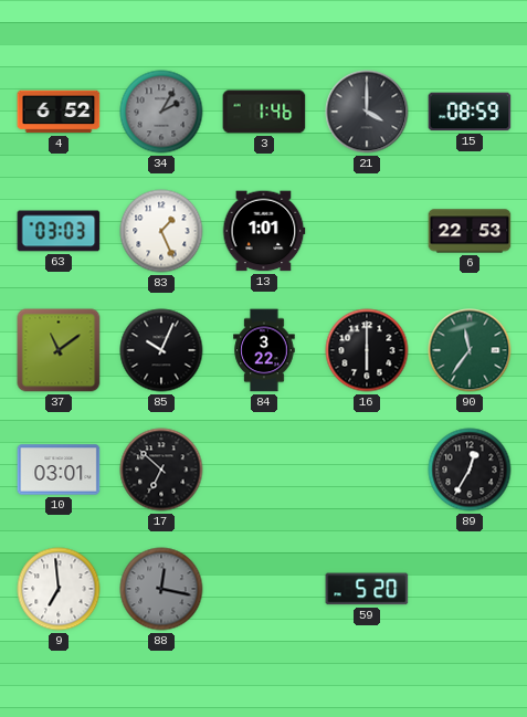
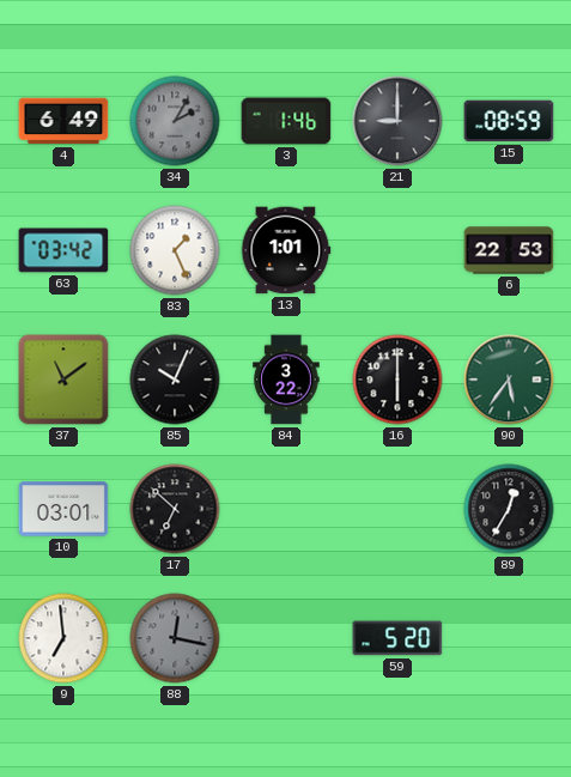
4: 6:52 -> 6:49
21: 4:00 -> 9:00
63: 03:03 -> 03:42
90: 11:36 -> 5:36
